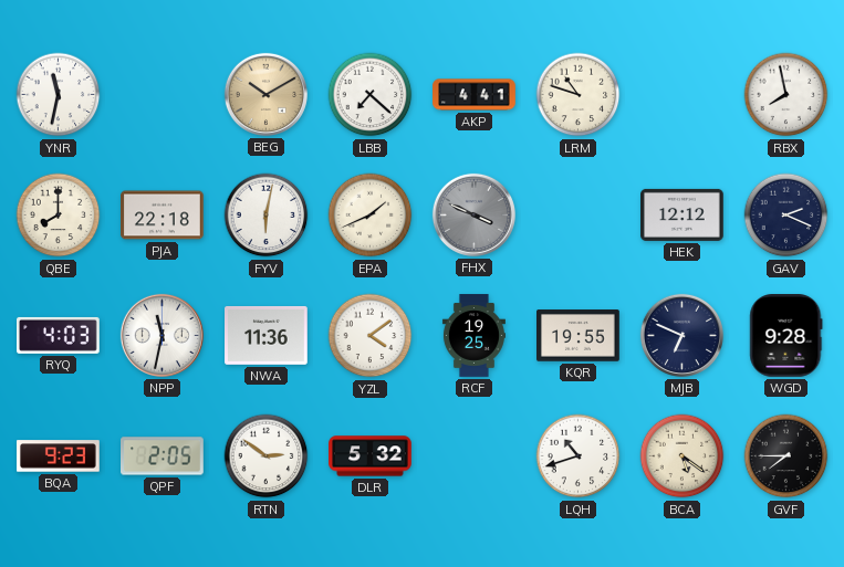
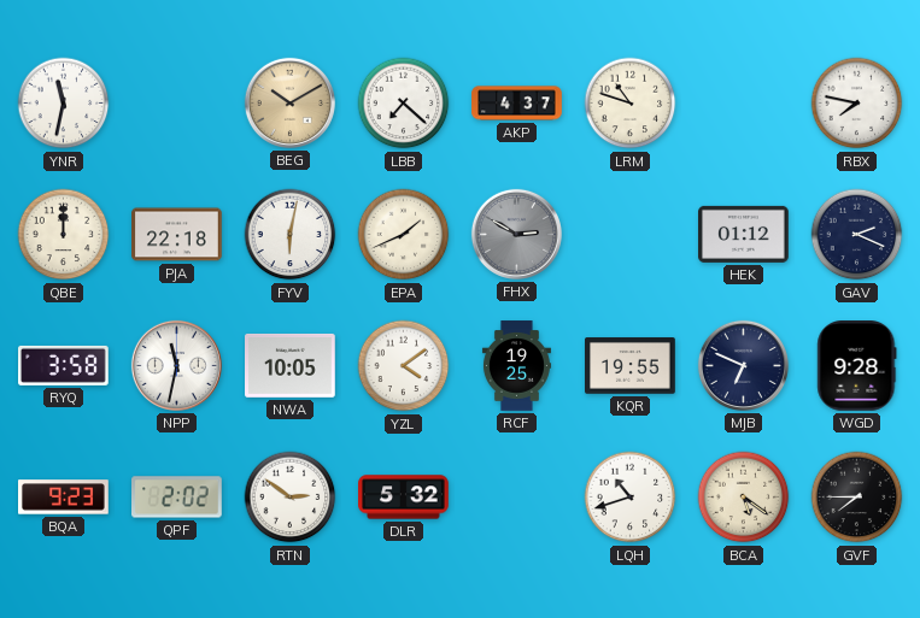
AKP: 4:41 -> 4:37
RBX: 7:58 -> 7:47
QBE: 8:00 -> 12:00
FHX: 3:49 -> 2:50
HEK: 12:12 -> 01:12
RYQ: 4:03 -> 3:58
NWA: 11:36 -> 10:05
QPF: 2:05 -> 2:02
